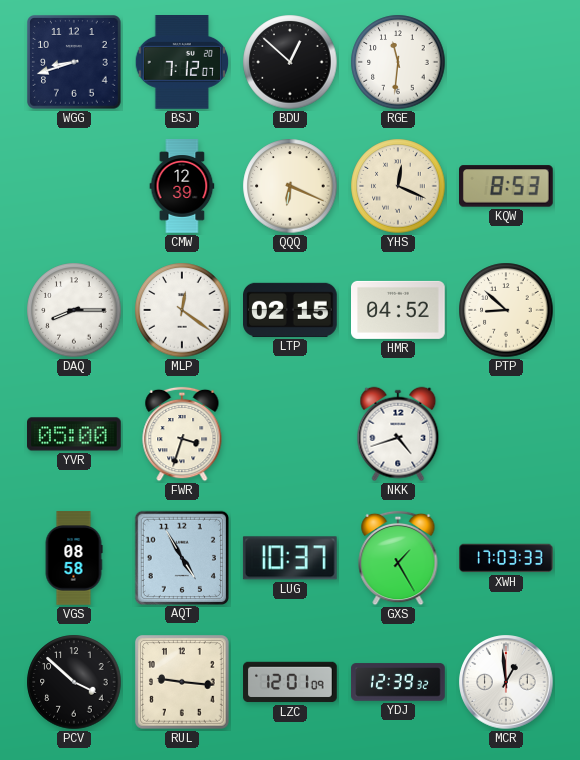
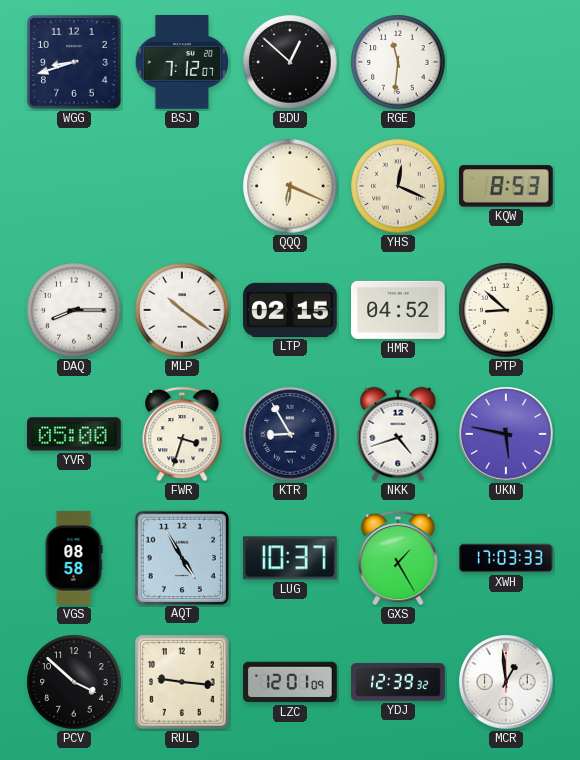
CMW: 12:39 -> none
MLP: 12:21 -> 10:21
KTR: none -> 8:55
UKN: none -> 5:47
